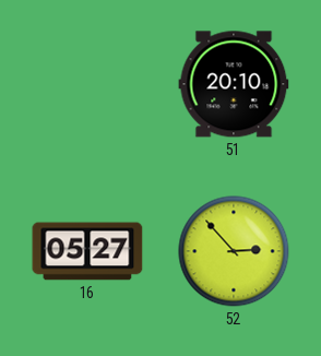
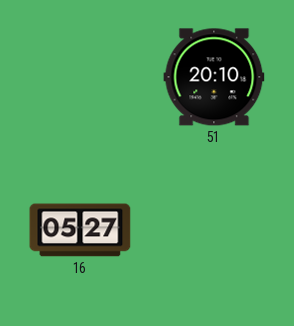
52: 2:53 -> none
